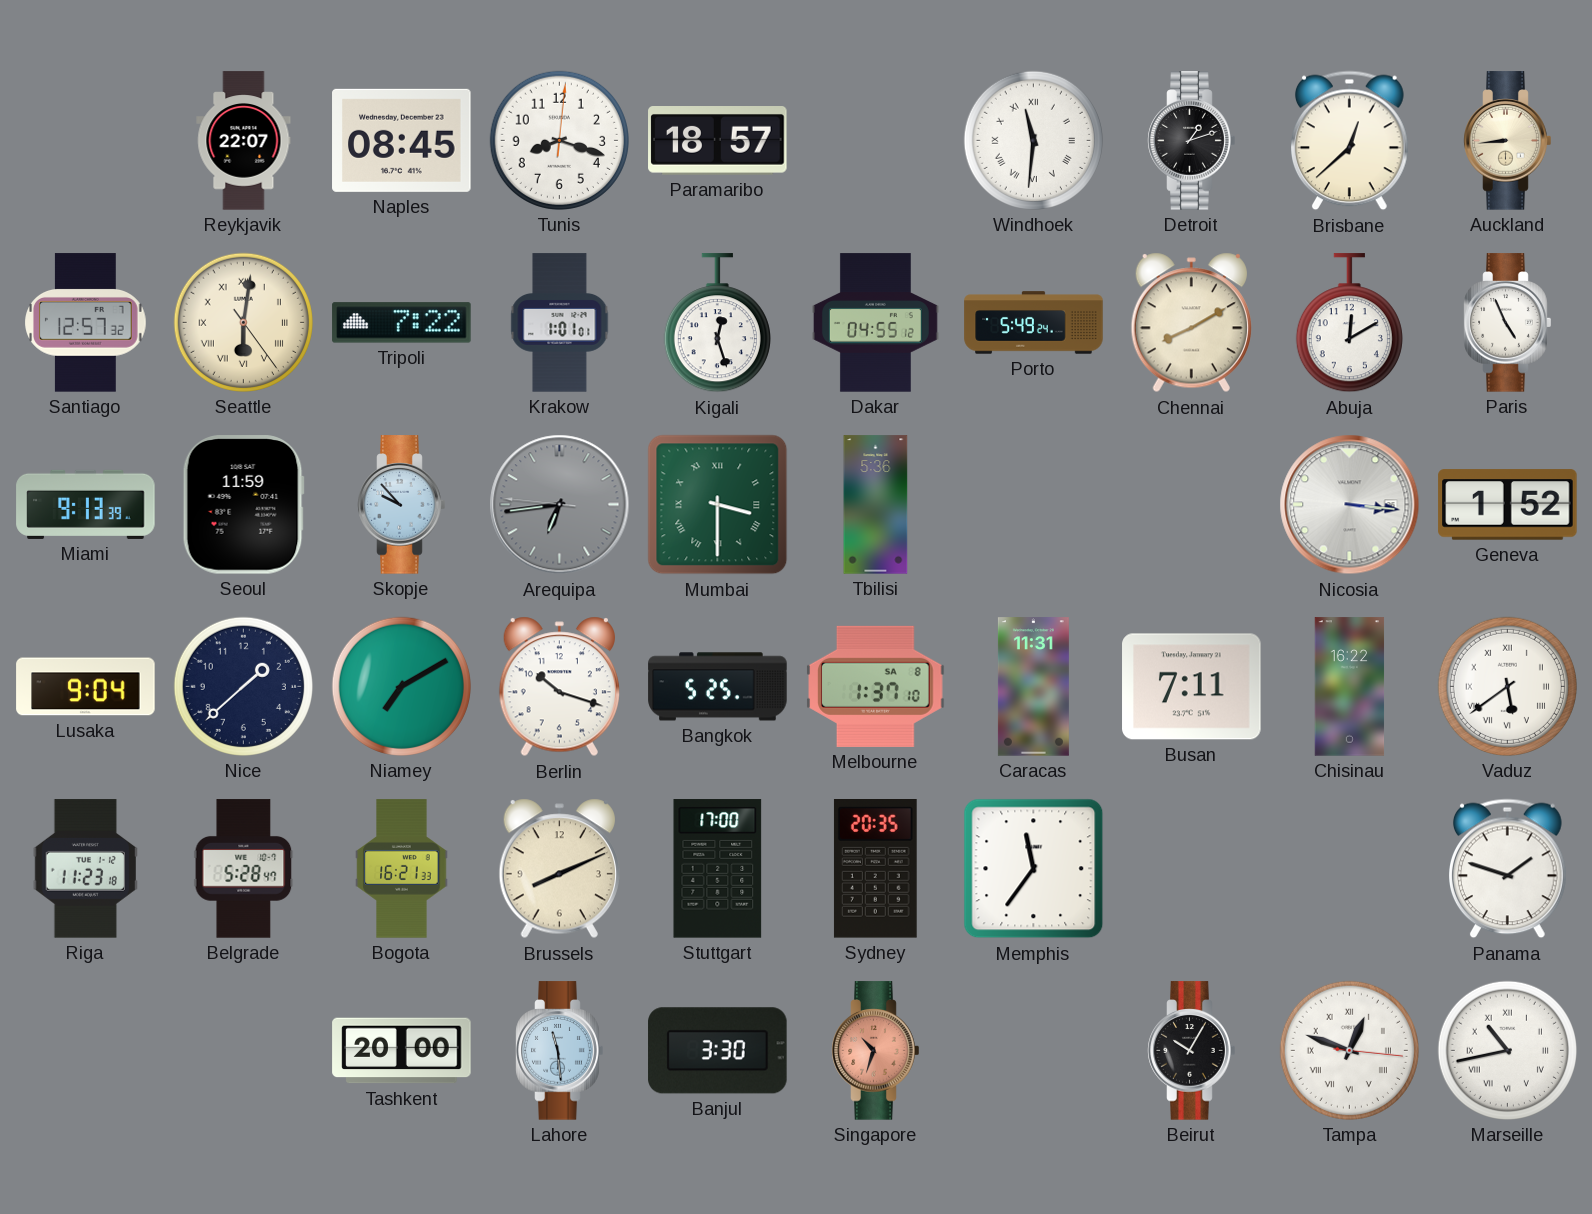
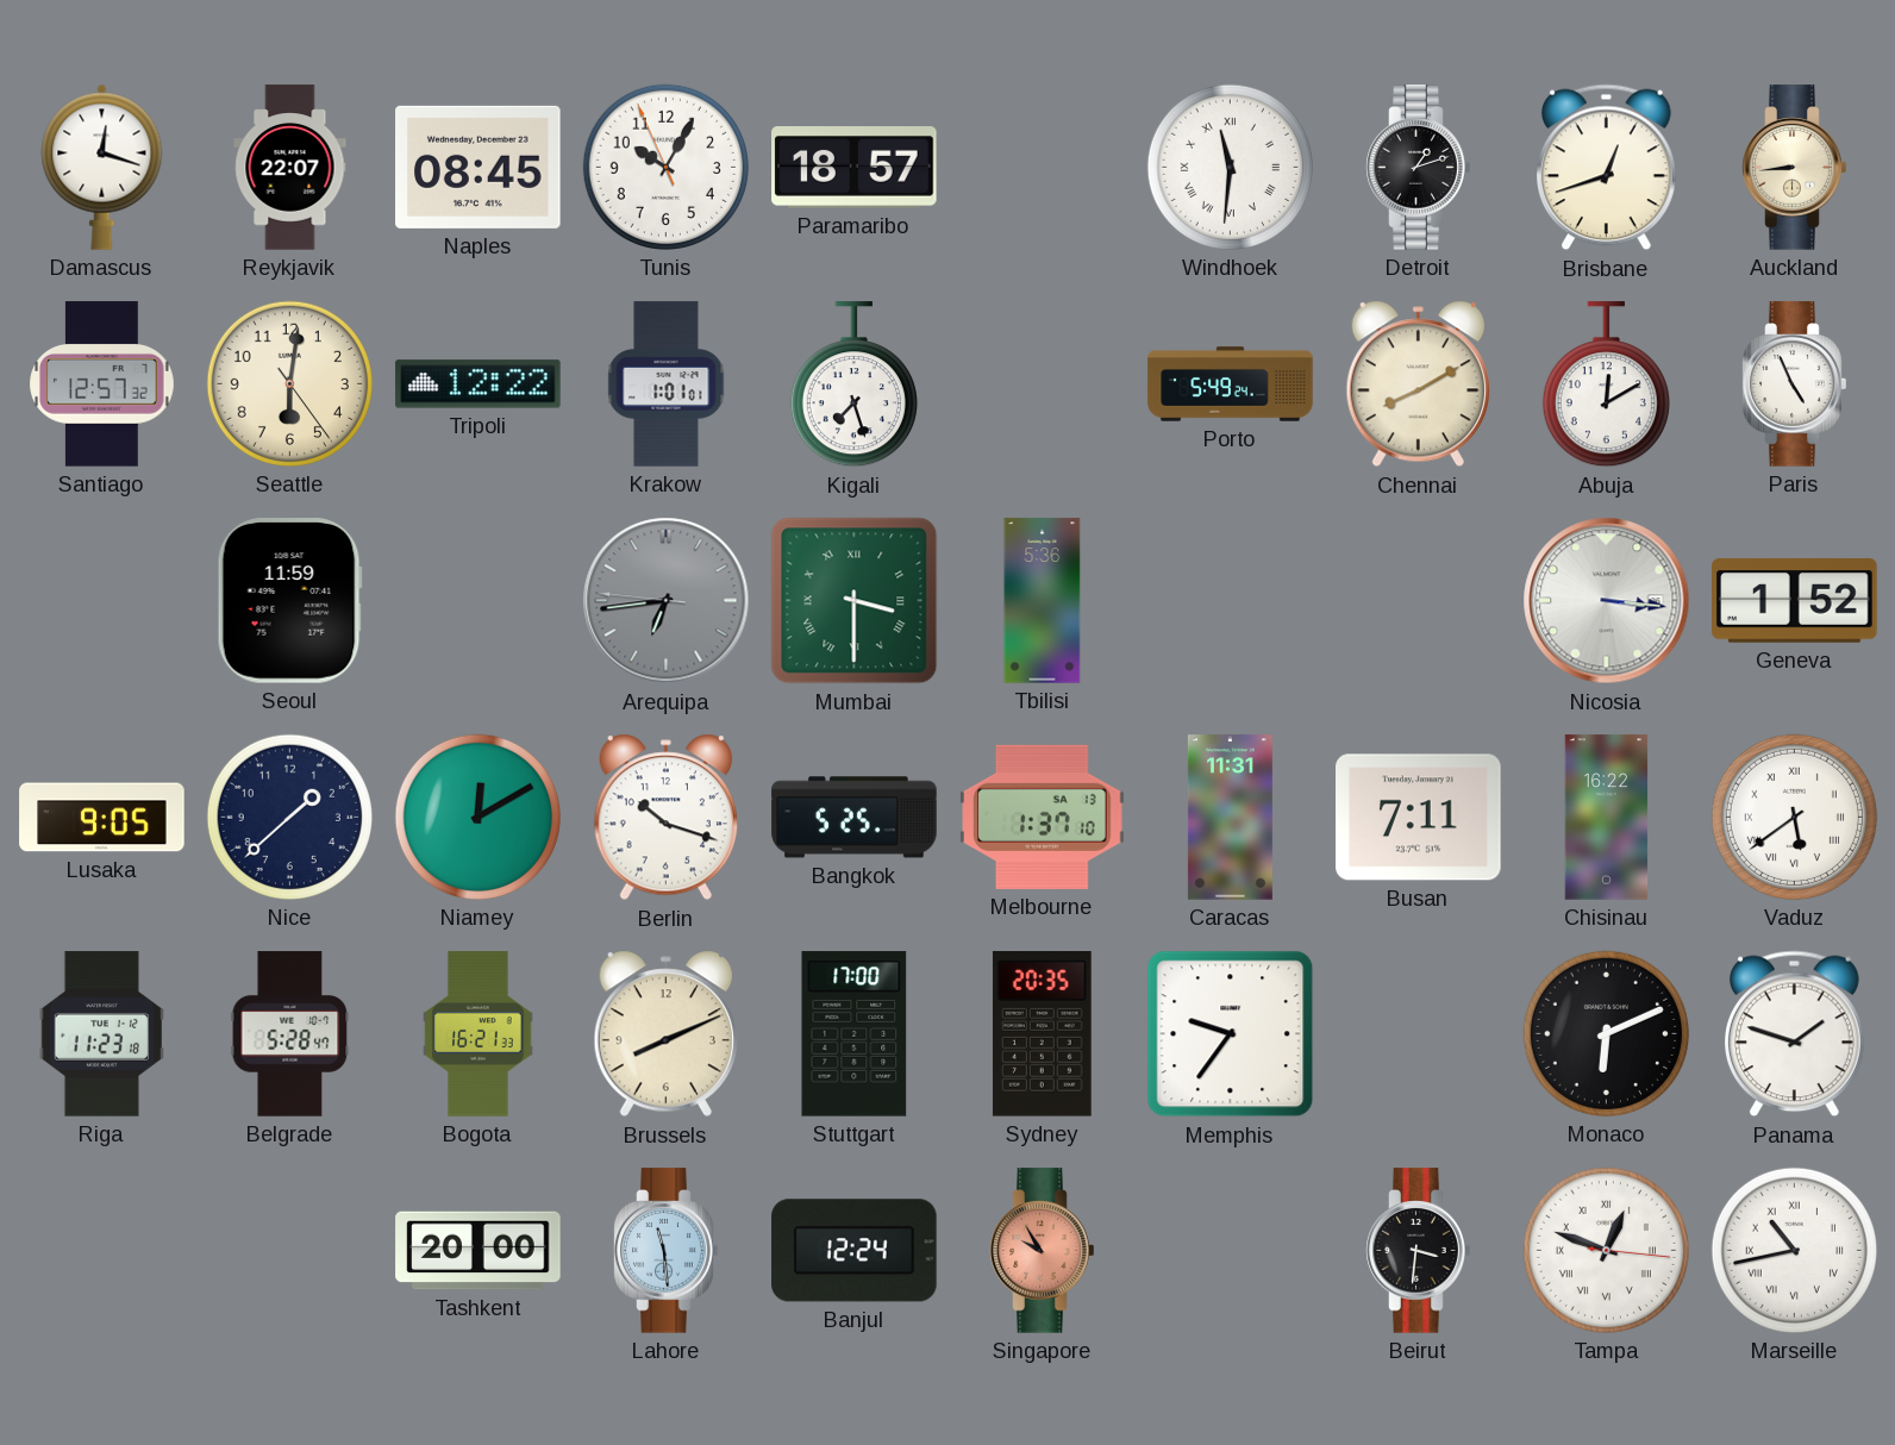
Damascus: none -> 12:18
Tunis: 8:18 -> 10:04
Brisbane: 12:38 -> 12:42
Seattle numerals: Roman -> Arabic
Tripoli: 7:22 -> 12:22
Kigali: 12:27 -> 7:27
Dakar: 04:55 -> none
Miami: 9:13 -> none
Skopje: 9:53 -> none
Lusaka: 9:04 -> 9:05
Niamey: 7:10 -> 12:10
Melbourne date: SA 8 -> SA 13
Memphis: 11:36 -> 9:36
Monaco: none -> 6:11
Banjul: 3:30 -> 12:24
Singapore: 10:33 -> 9:55
Beirut: 10:05 -> 3:31
